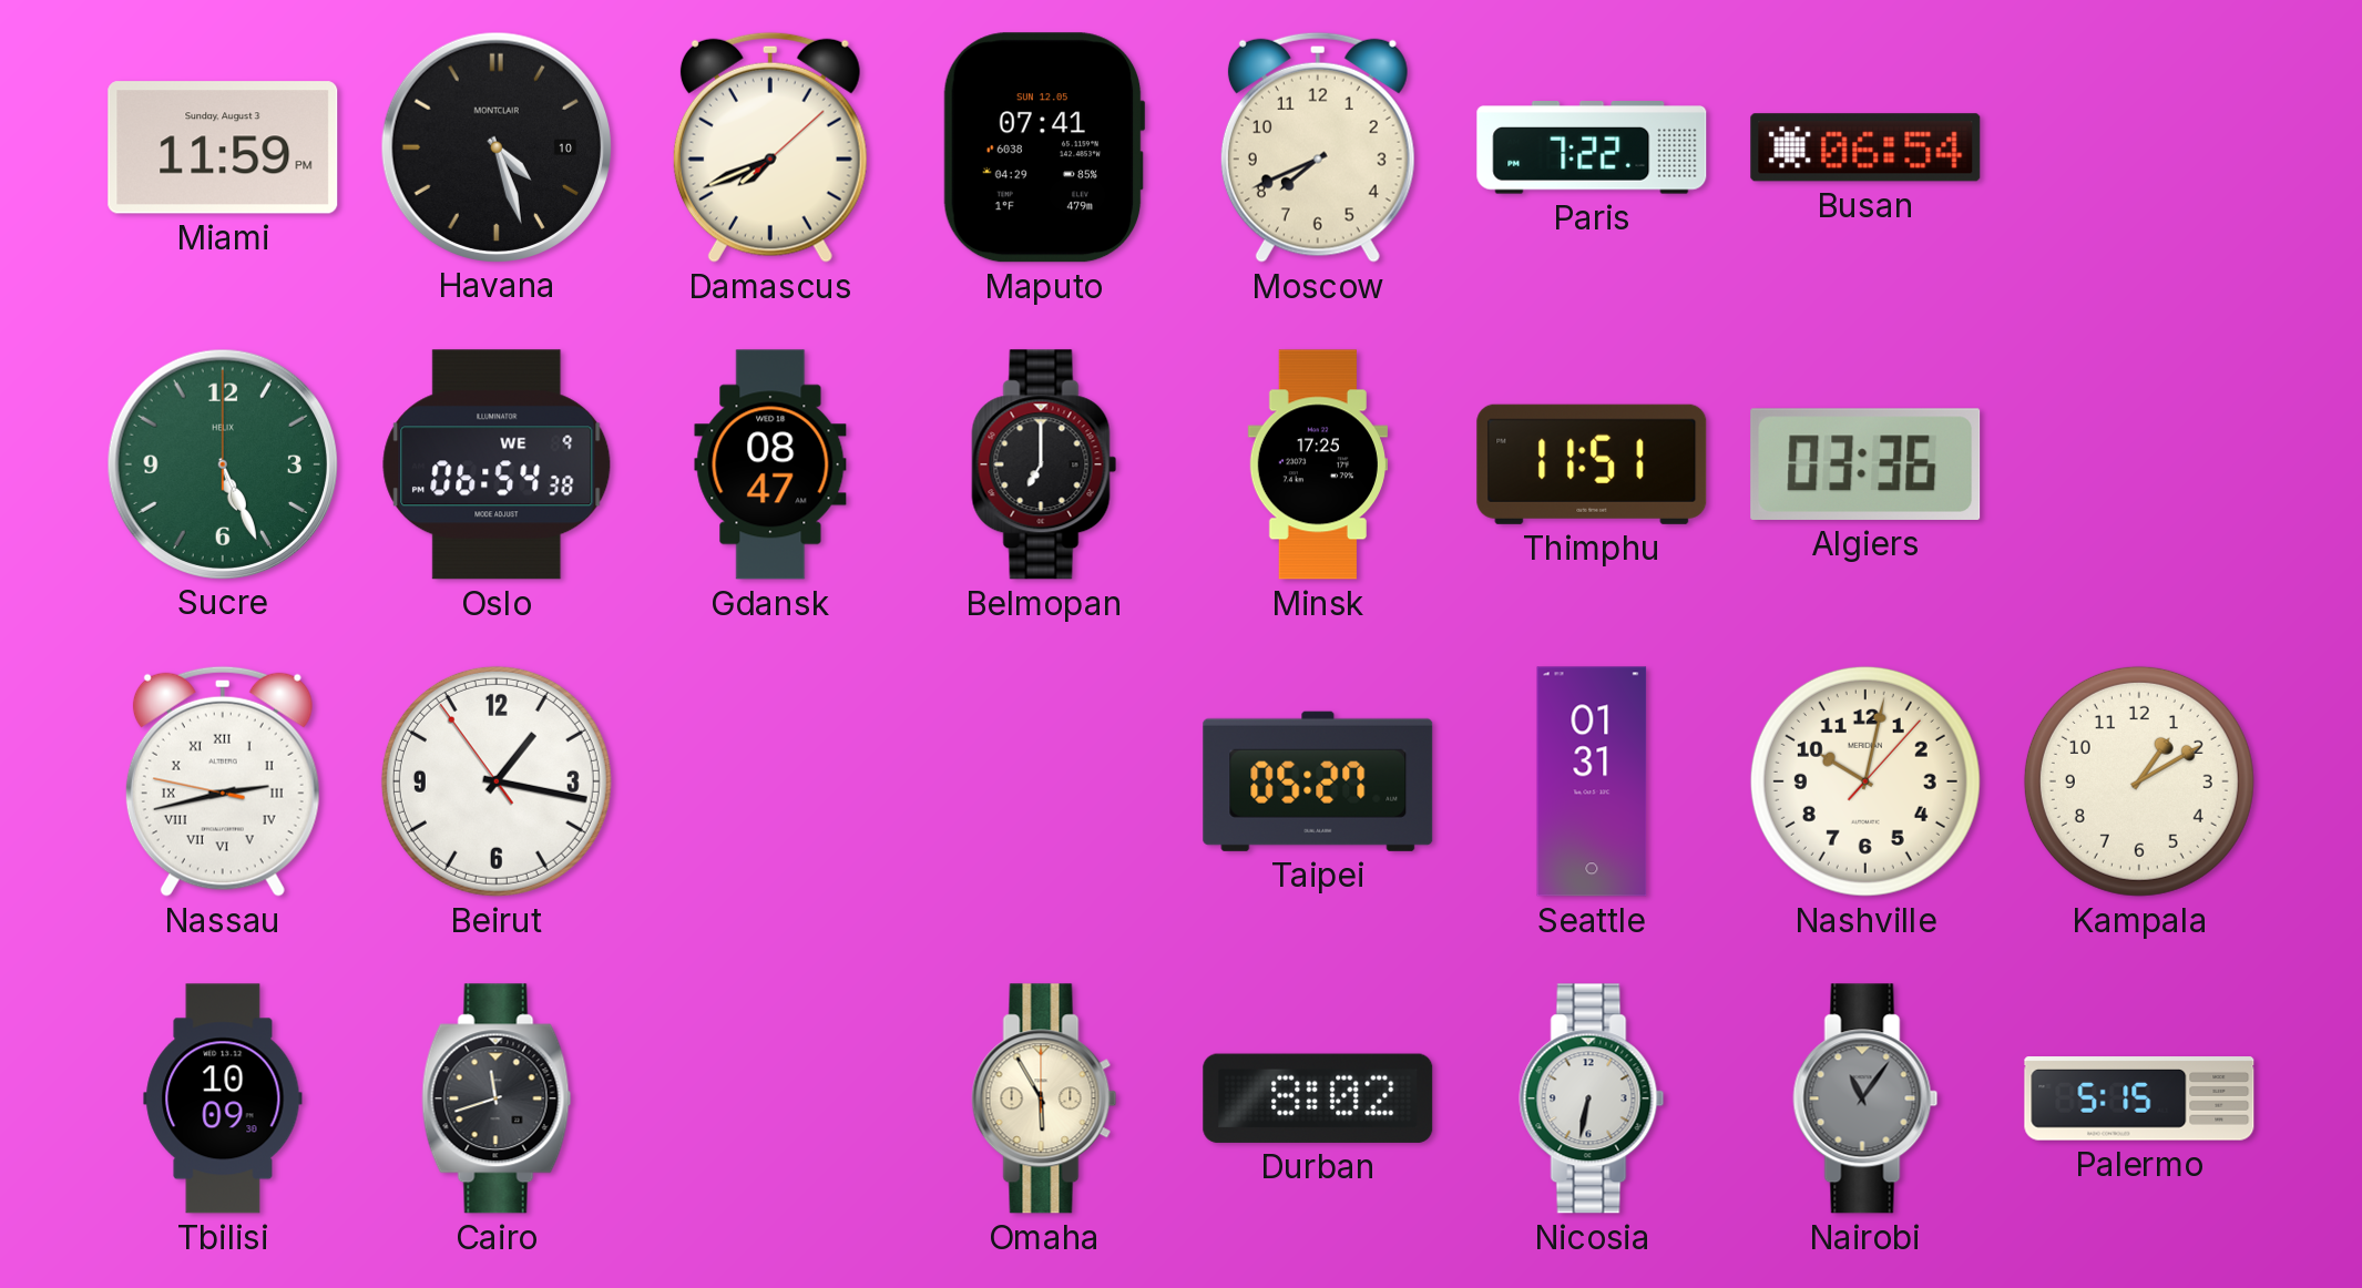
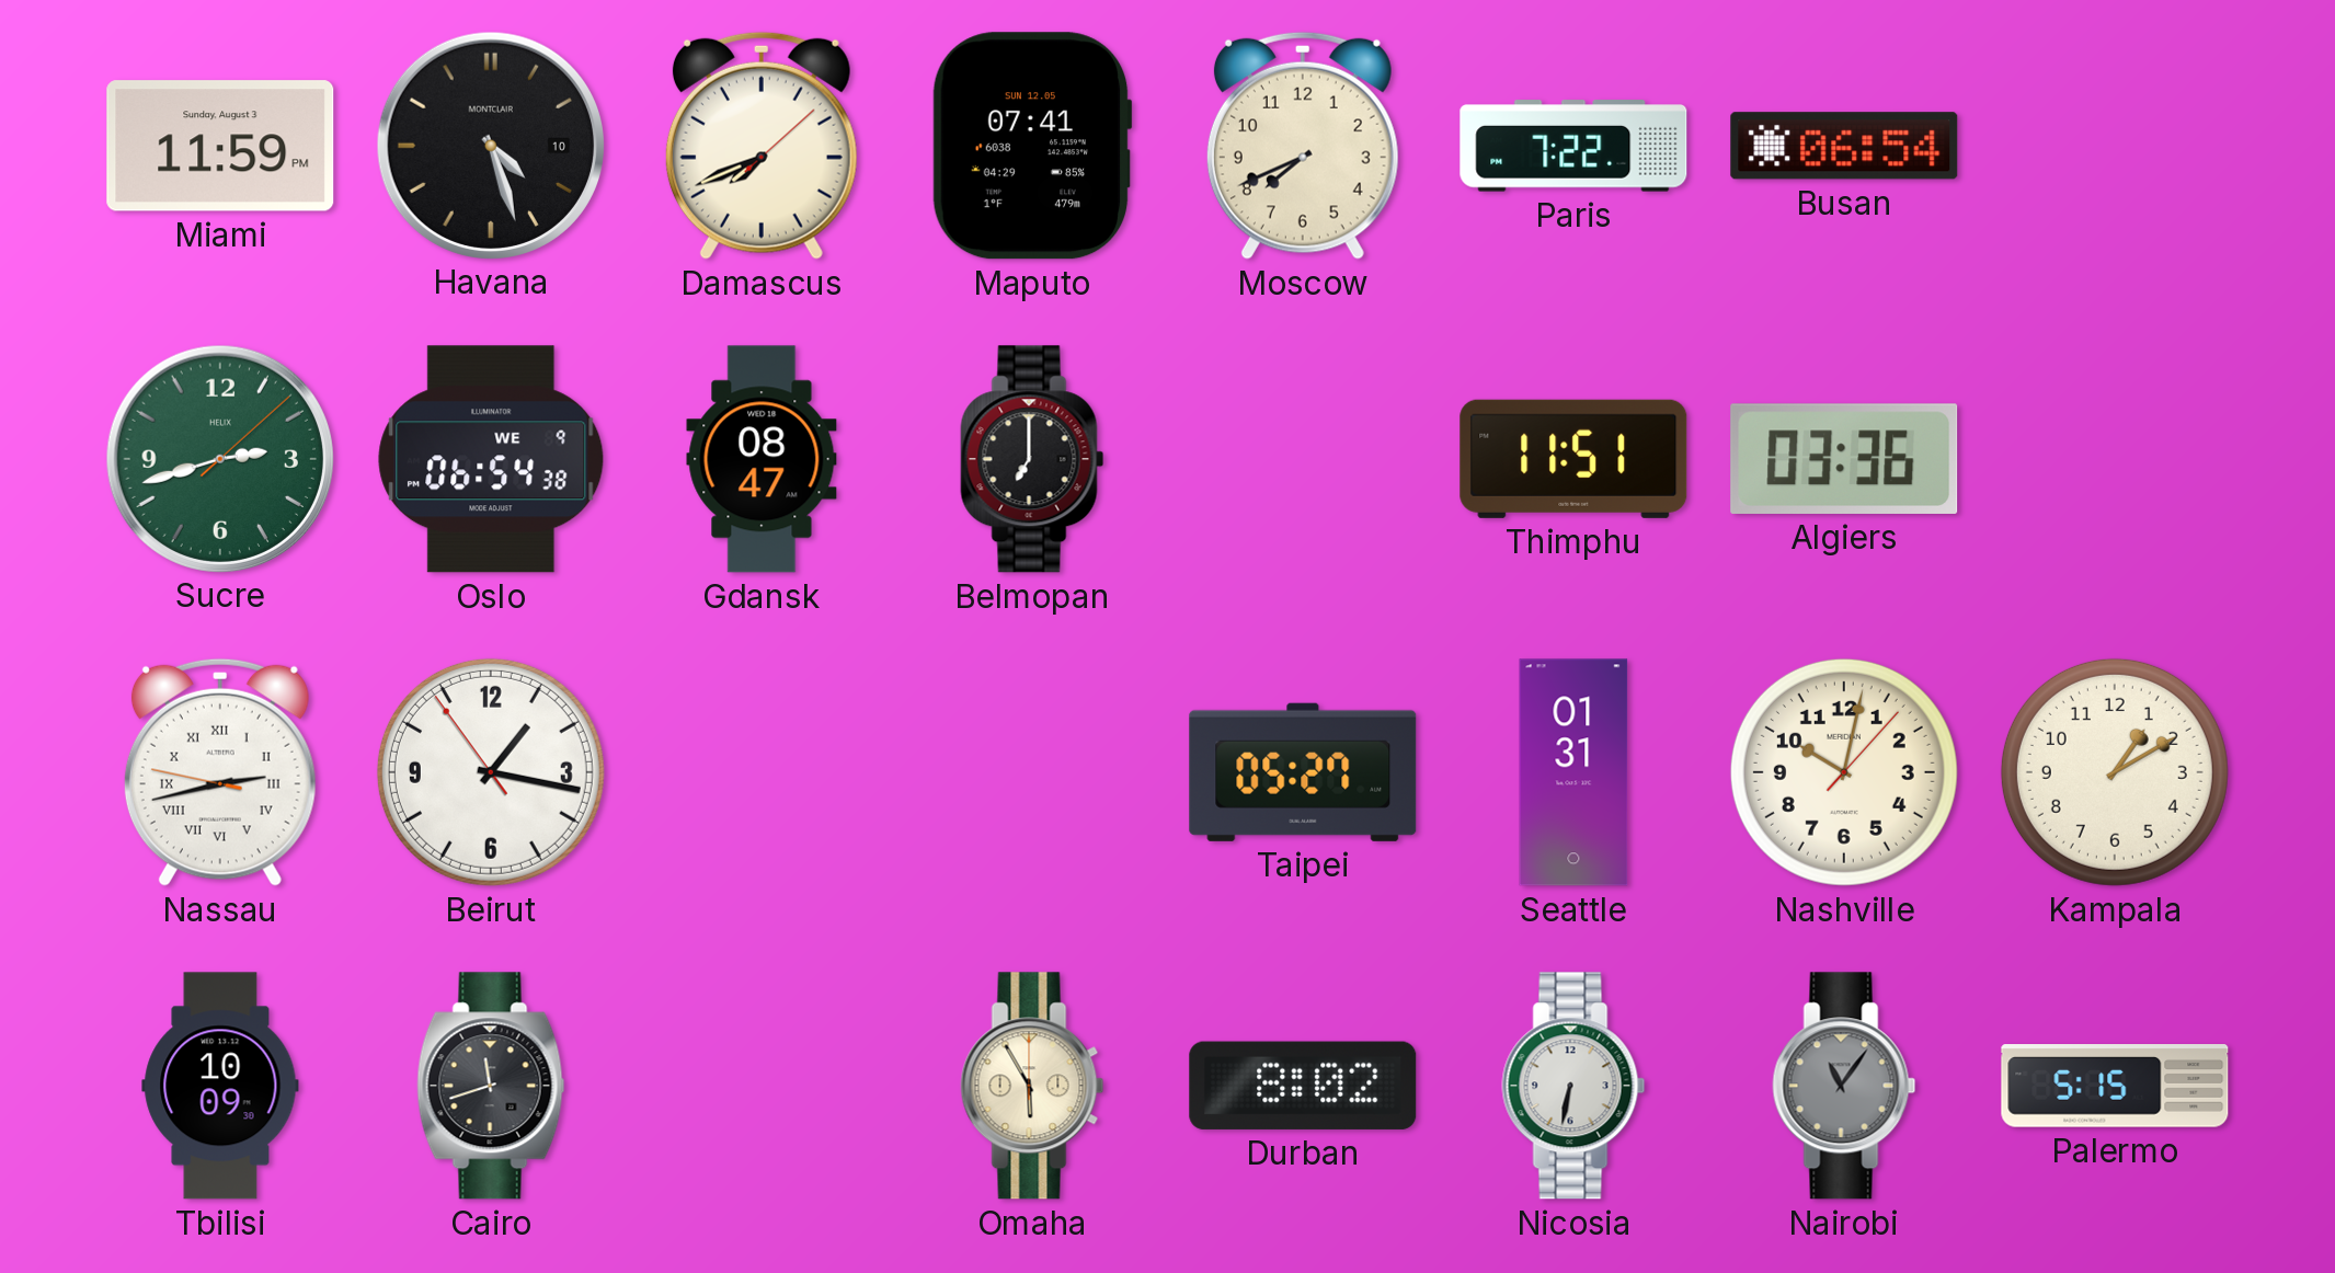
Sucre: 5:26 -> 2:42
Minsk: 17:25 -> none
